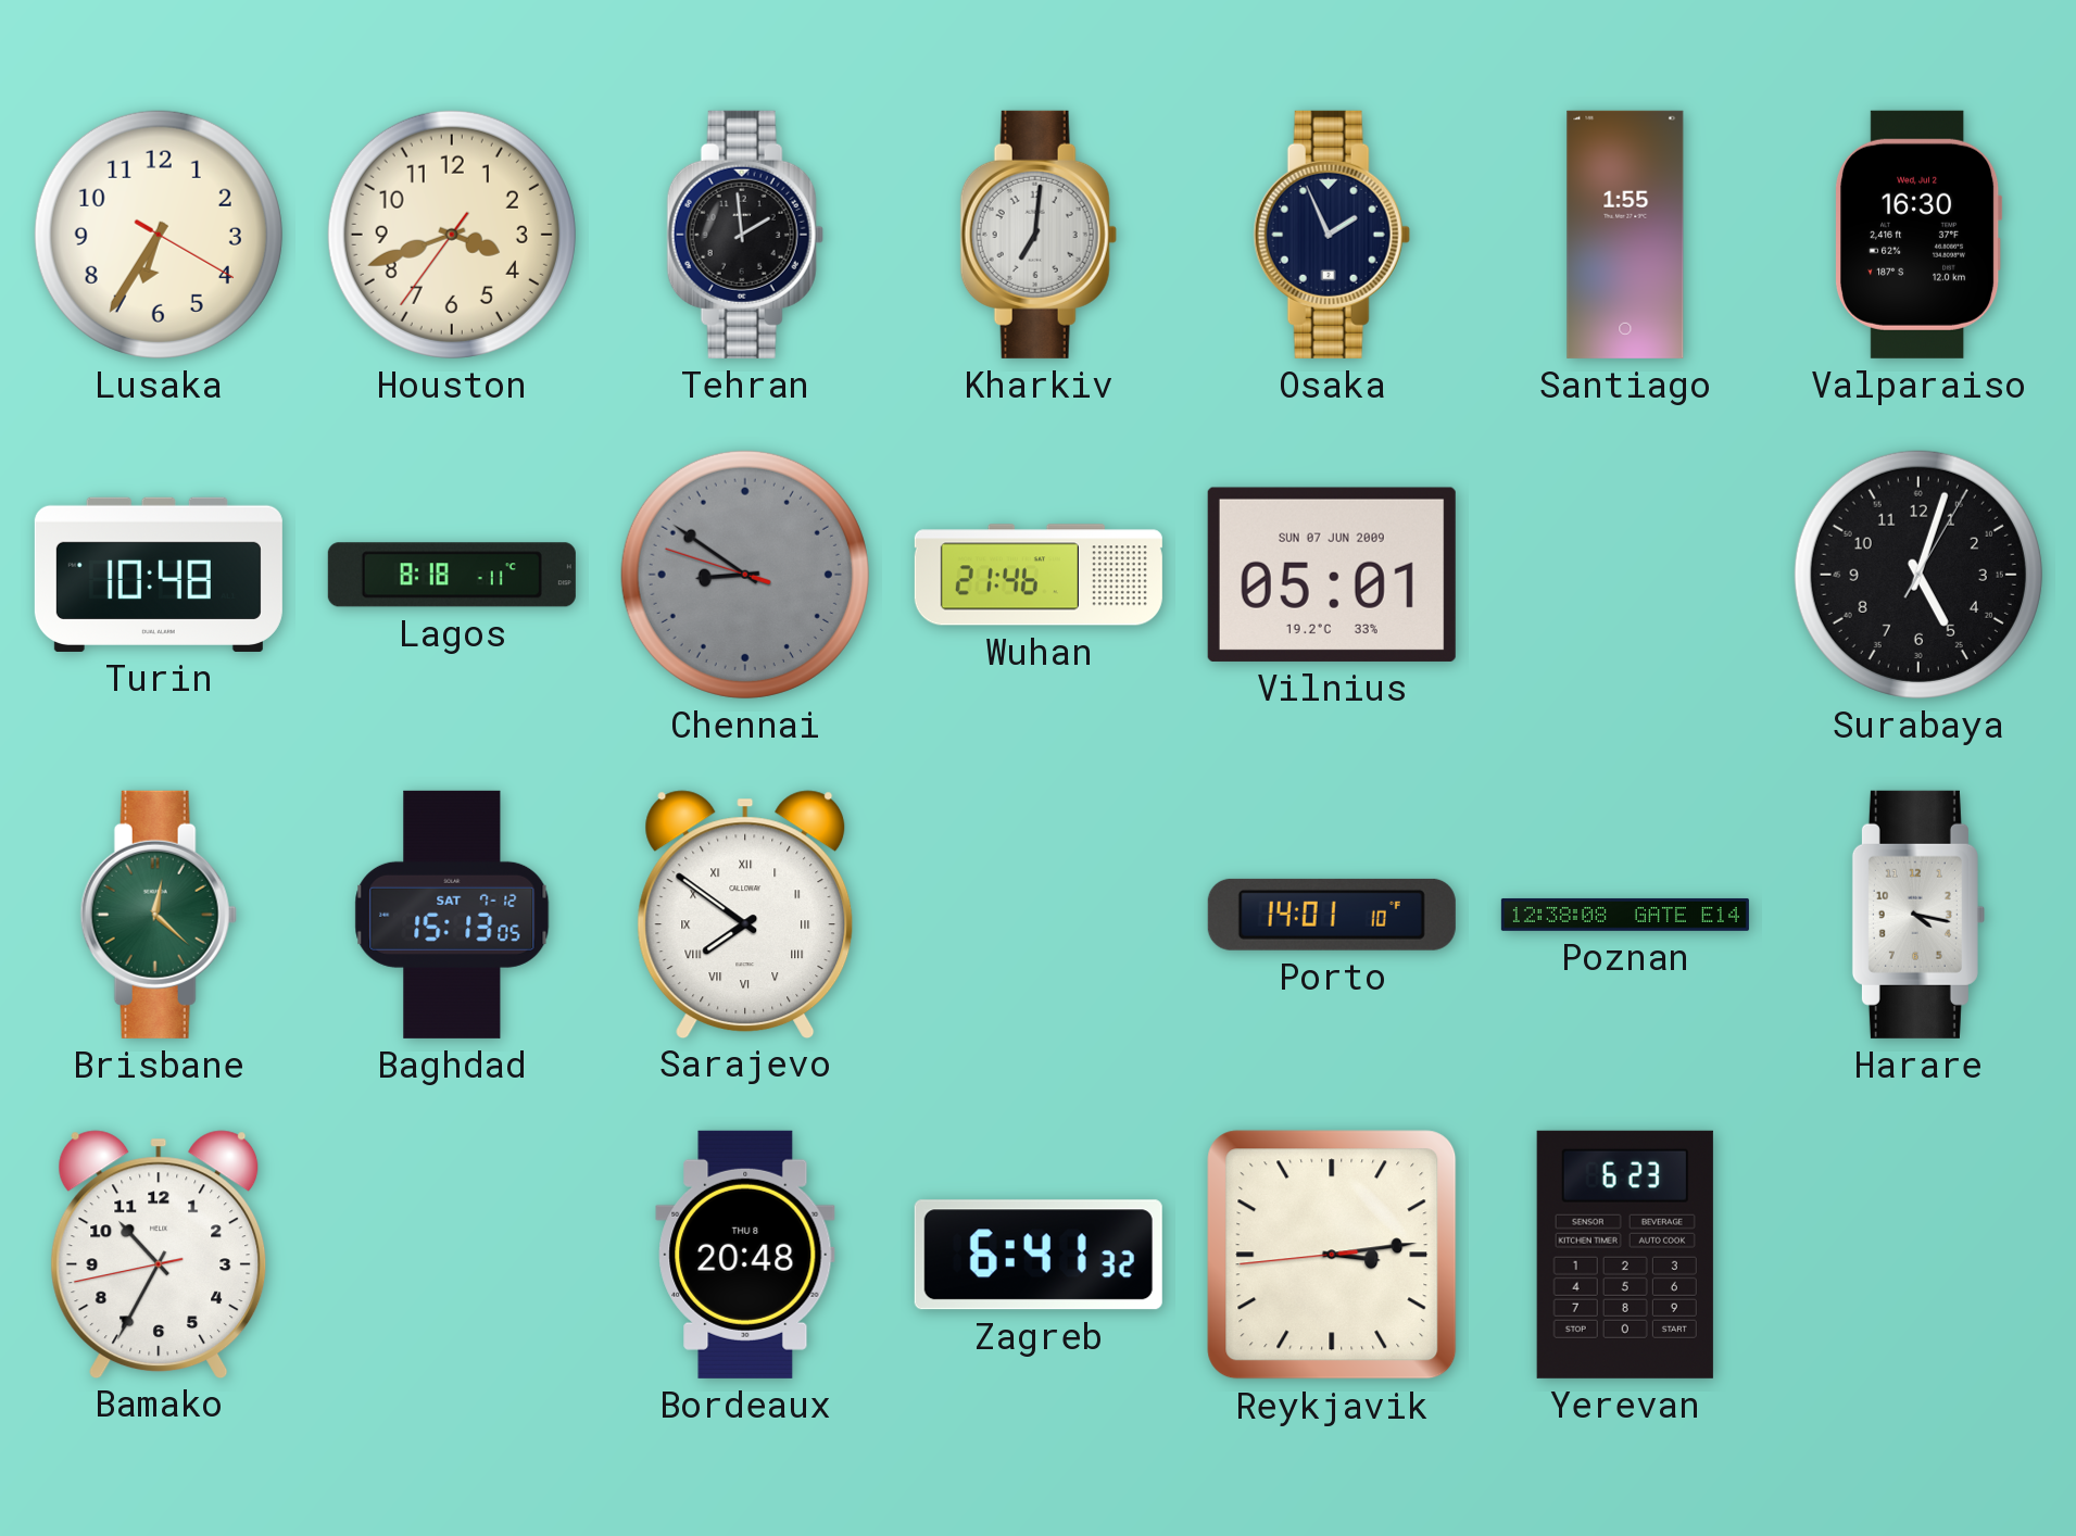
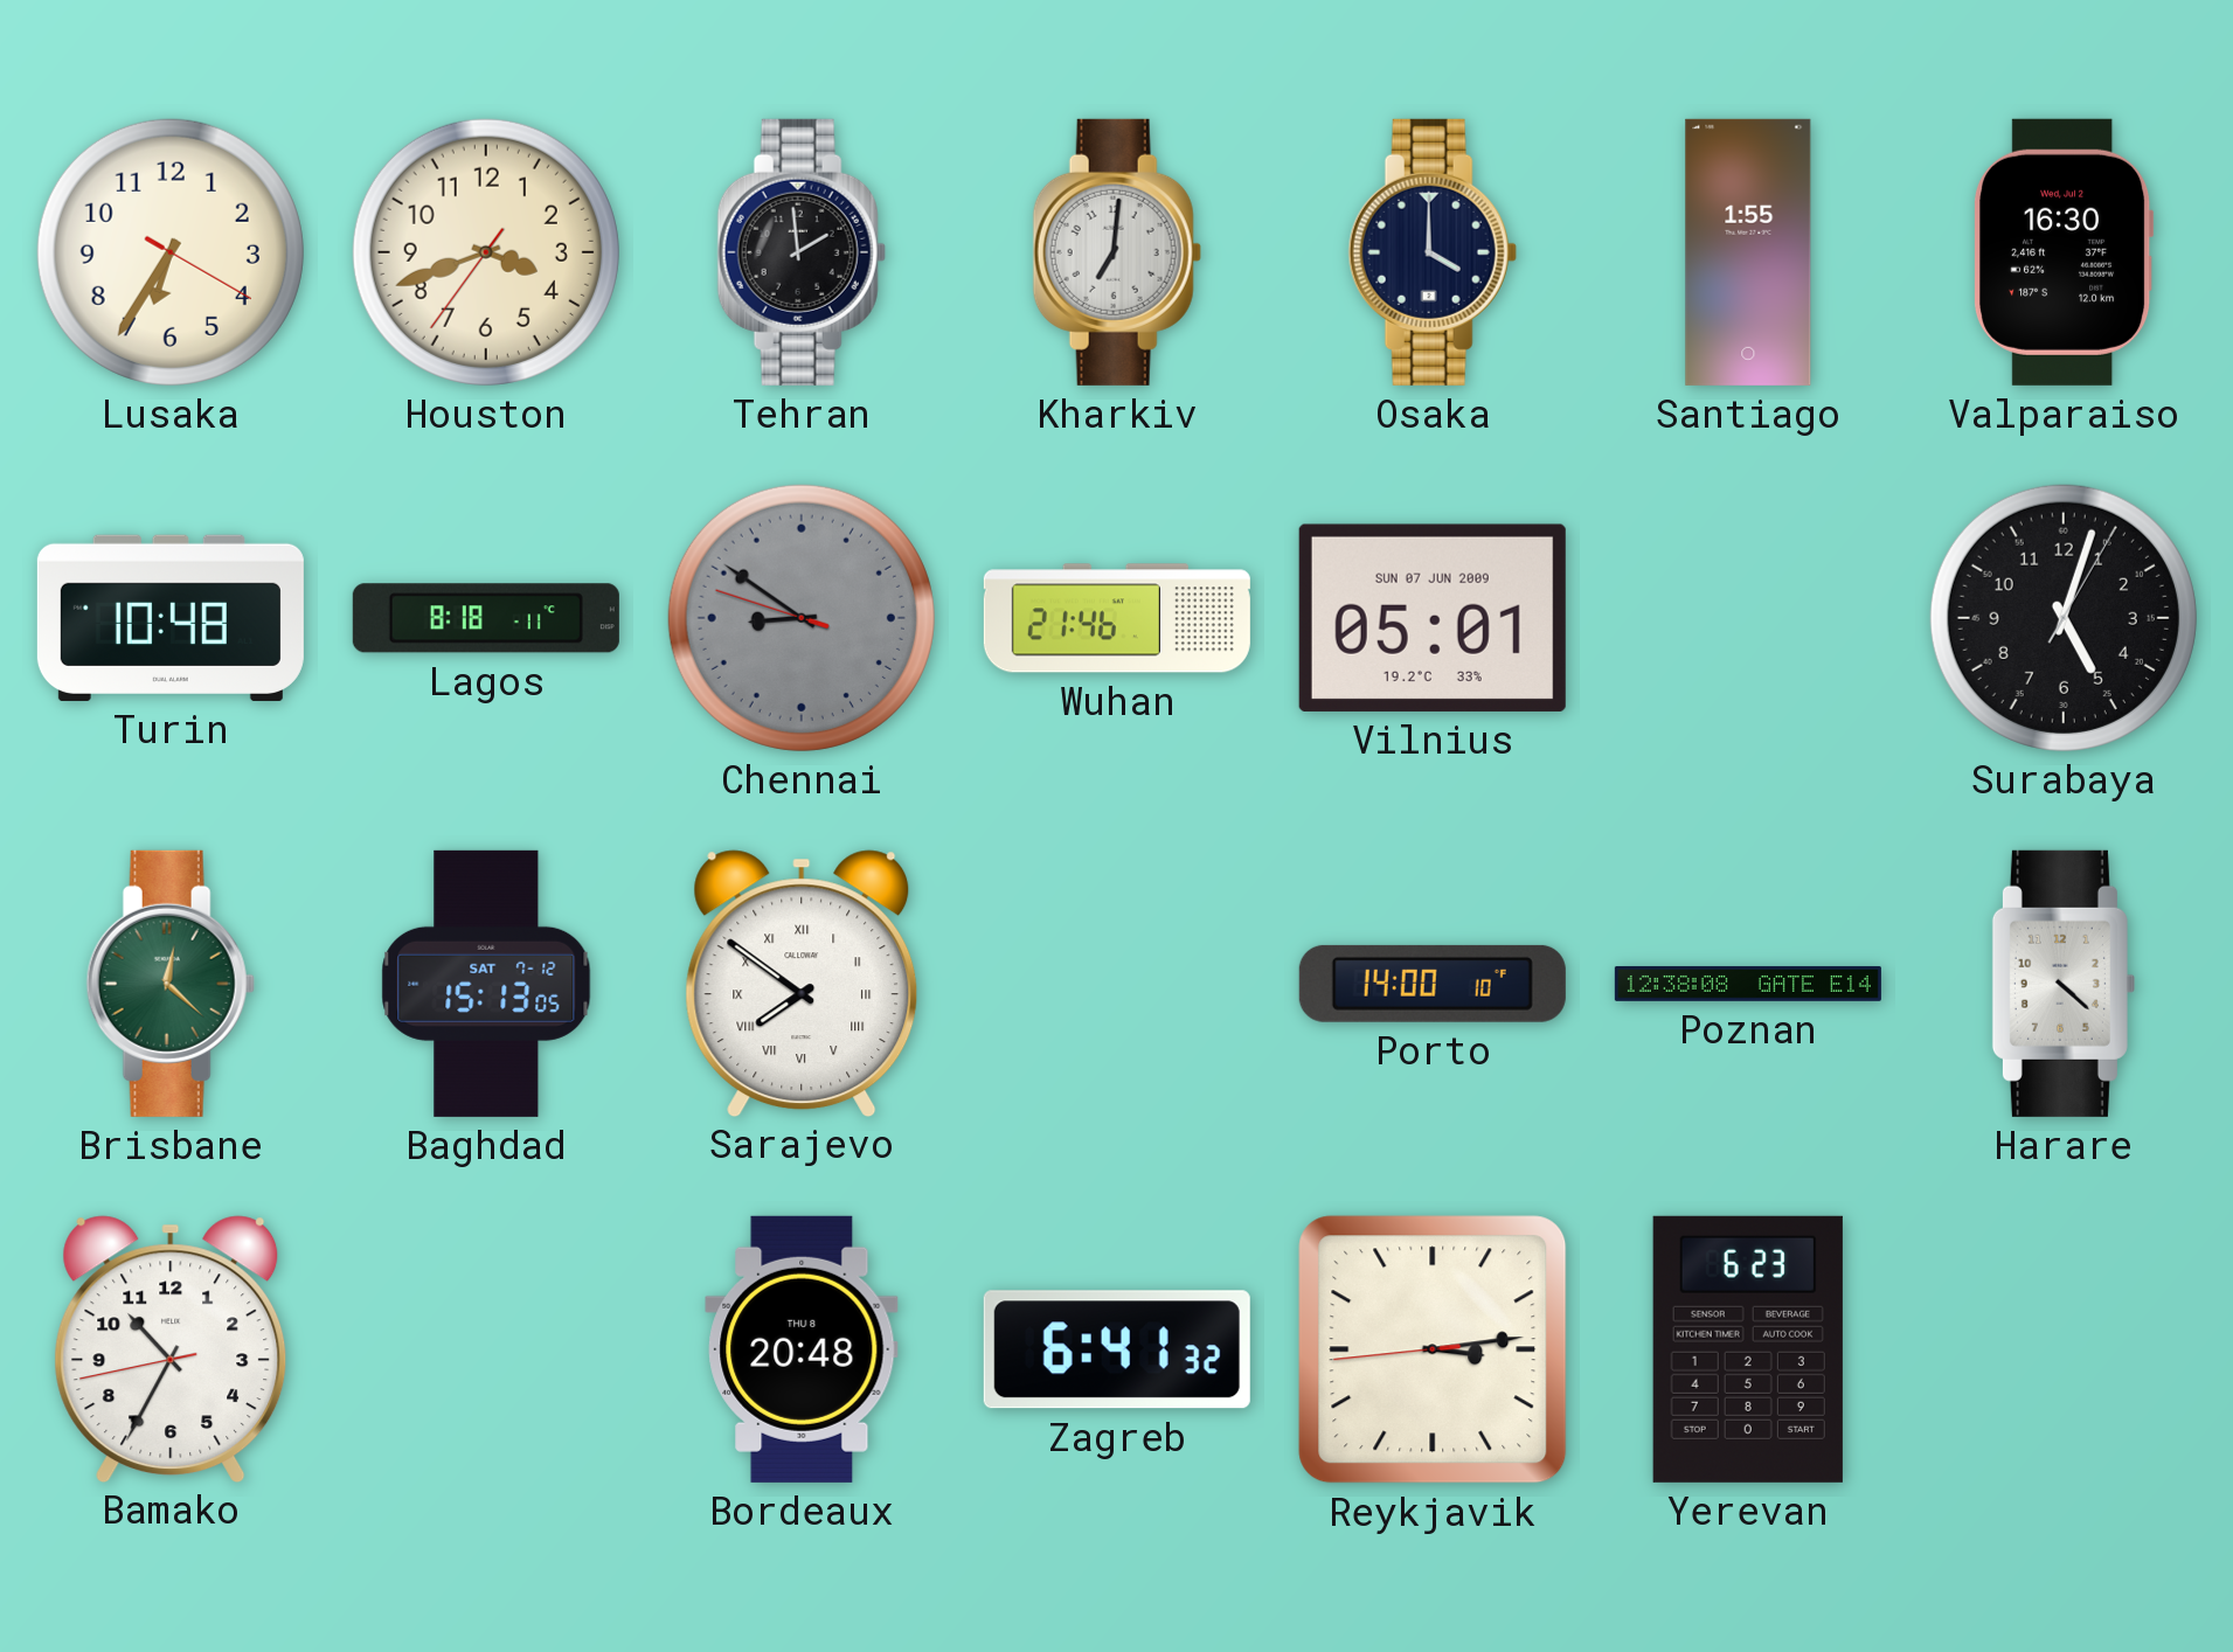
Osaka: 1:56 -> 4:00
Porto: 14:01 -> 14:00
Harare: 4:17 -> 4:22
